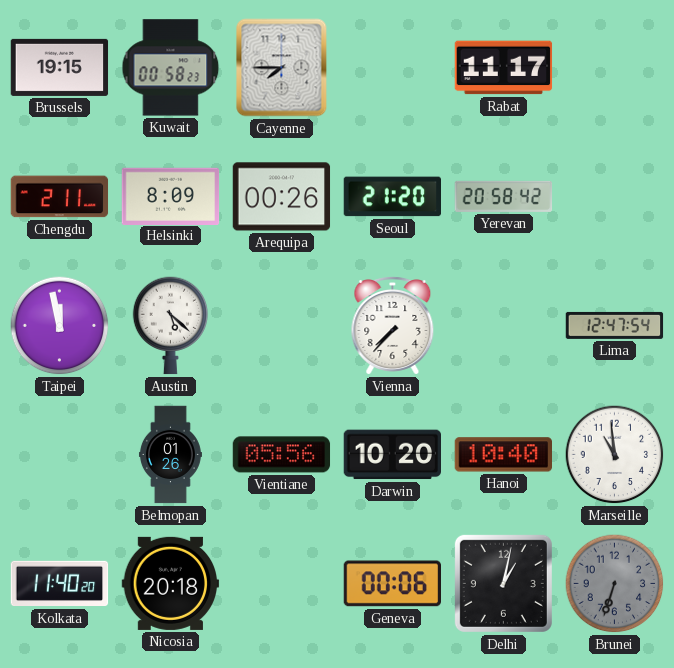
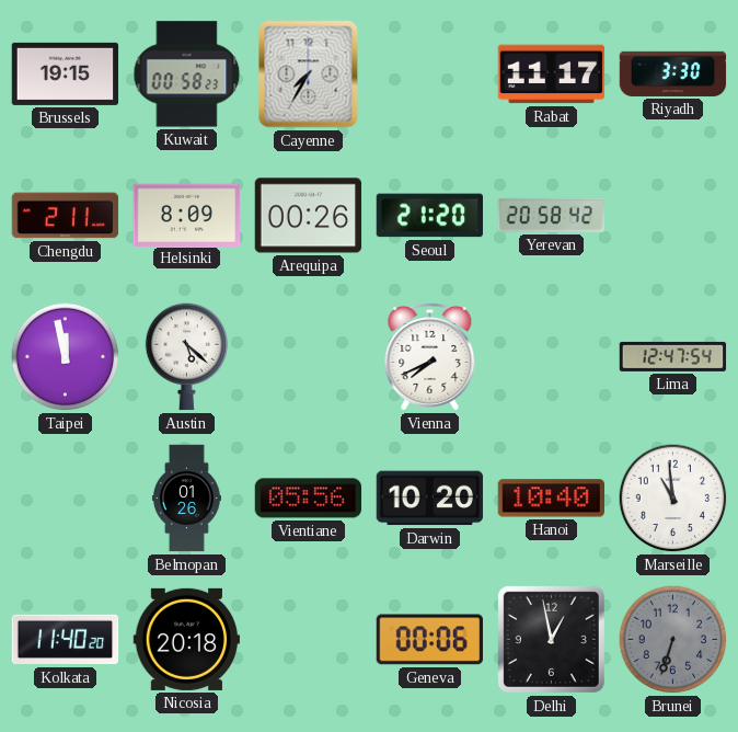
Cayenne: 7:45 -> 7:35
Riyadh: none -> 3:30
Vienna: 7:37 -> 7:41
Delhi: 1:02 -> 12:58
